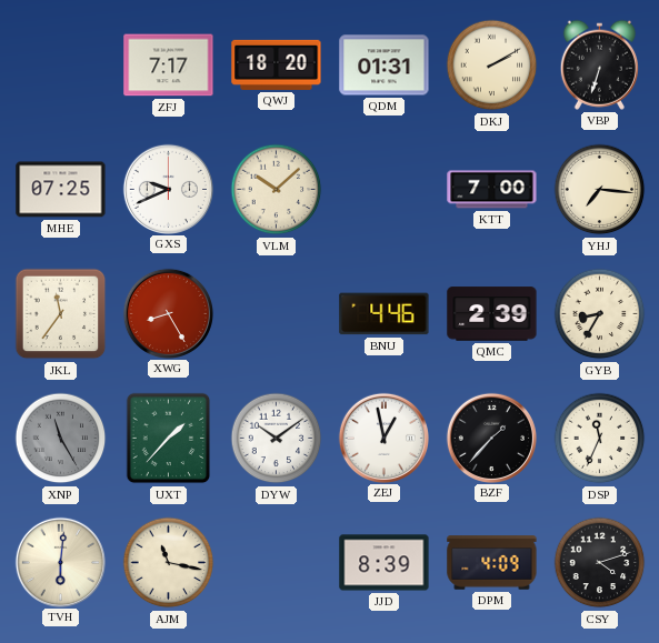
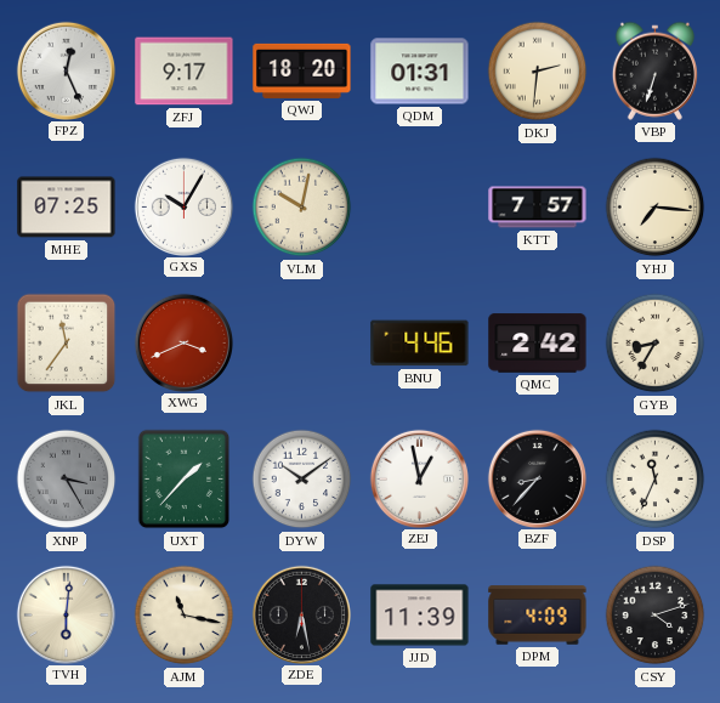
FPZ: none -> 12:26
ZFJ: 7:17 -> 9:17
DKJ: 2:10 -> 2:31
GXS: 9:41 -> 10:05
VLM: 10:08 -> 10:02
KTT: 7:00 -> 7:57
XWG: 8:25 -> 3:41
QMC: 2:39 -> 2:42
XNP: 11:25 -> 3:25
BZF: 1:37 -> 8:37
ZDE: none -> 6:28
JJD: 8:39 -> 11:39
